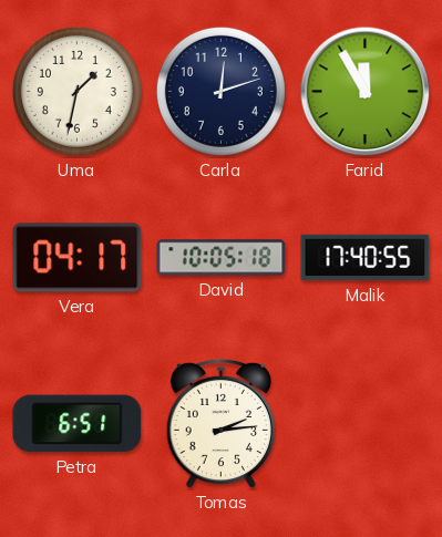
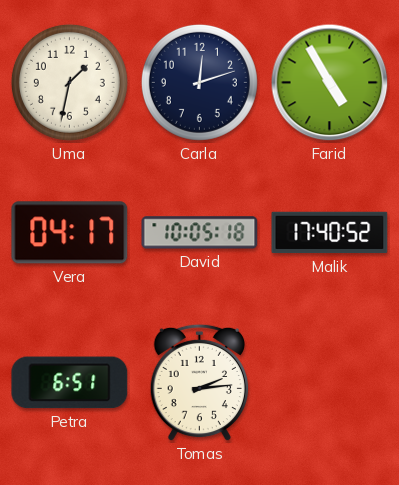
Farid: 11:55 -> 4:55
Malik: 17:40:55 -> 17:40:52
